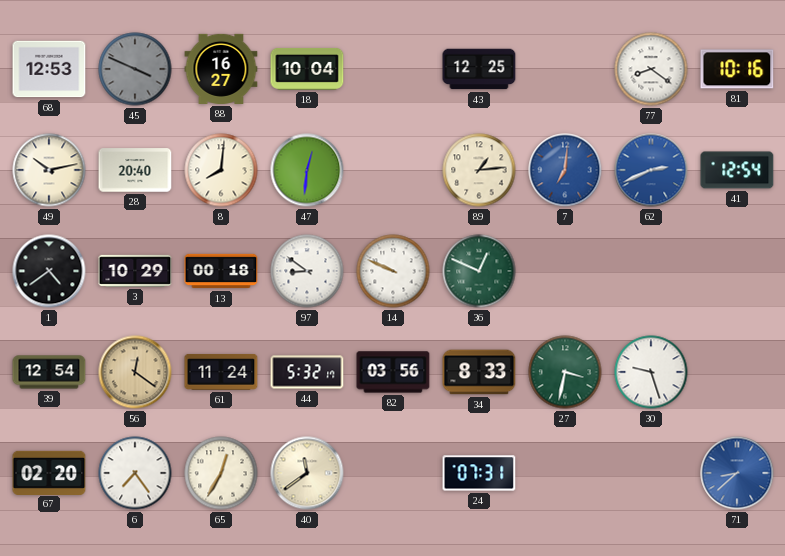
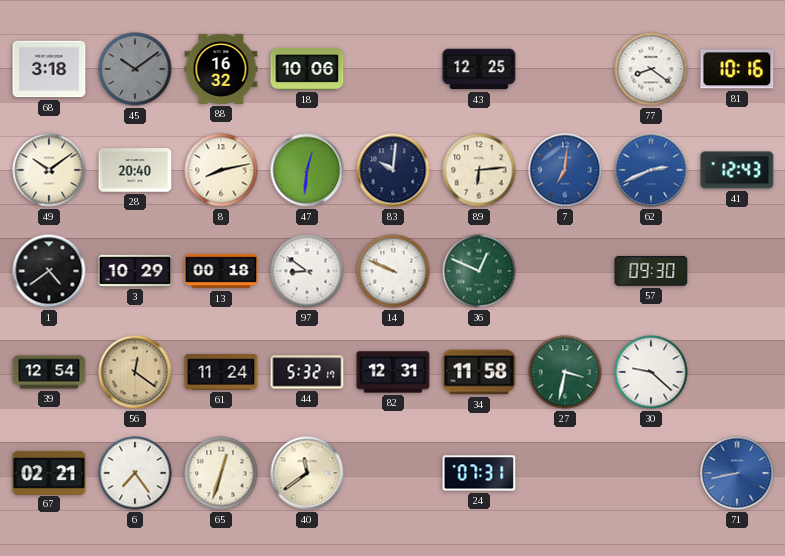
68: 12:53 -> 3:18
45: 3:49 -> 10:09
88: 16:27 -> 16:32
18: 10:04 -> 10:06
49: 10:13 -> 10:09
8: 8:01 -> 8:13
83: none -> 10:01
89: 1:14 -> 6:14
41: 12:54 -> 12:43
57: none -> 09:30
82: 03:56 -> 12:31
34: 8:33 -> 11:58
30: 9:27 -> 9:22
67: 02:20 -> 02:21
65: 12:35 -> 12:33
71: 8:38 -> 8:43
